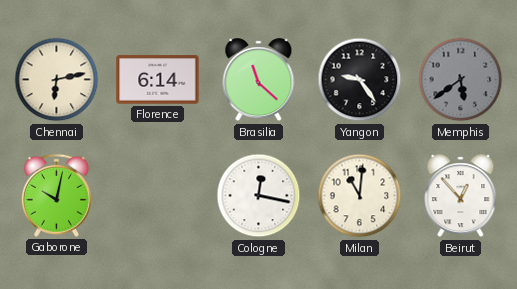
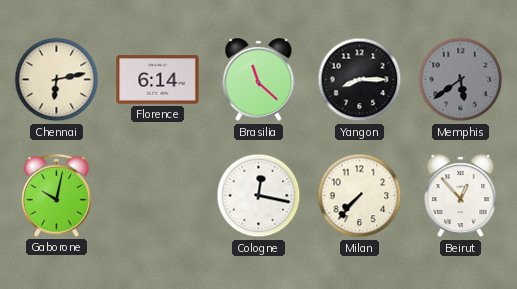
Yangon: 9:24 -> 8:15
Milan: 11:01 -> 7:37
